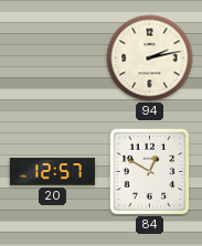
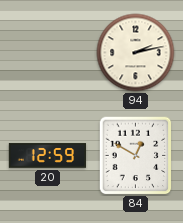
20: 12:57 -> 12:59
